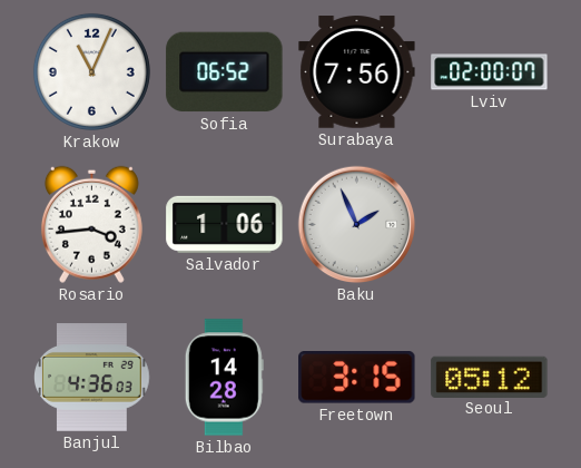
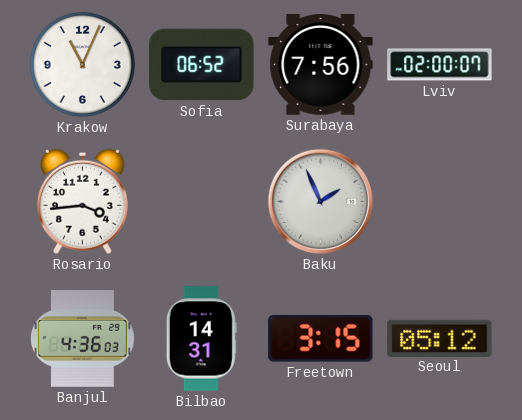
Salvador: 1:06 -> none
Bilbao: 14:28 -> 14:31
